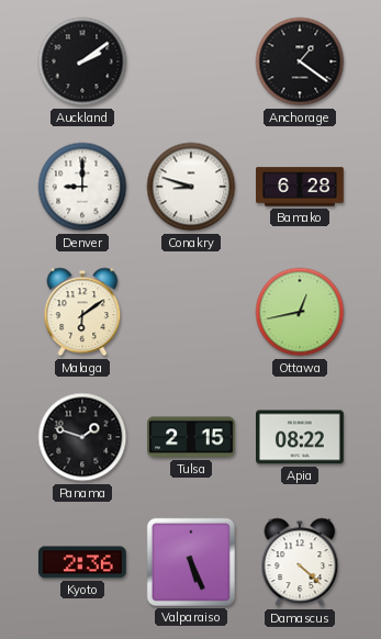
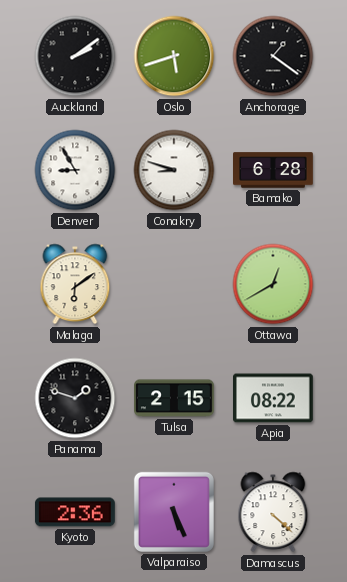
Oslo: none -> 5:42
Denver: 9:00 -> 8:55
Ottawa: 12:43 -> 12:40
